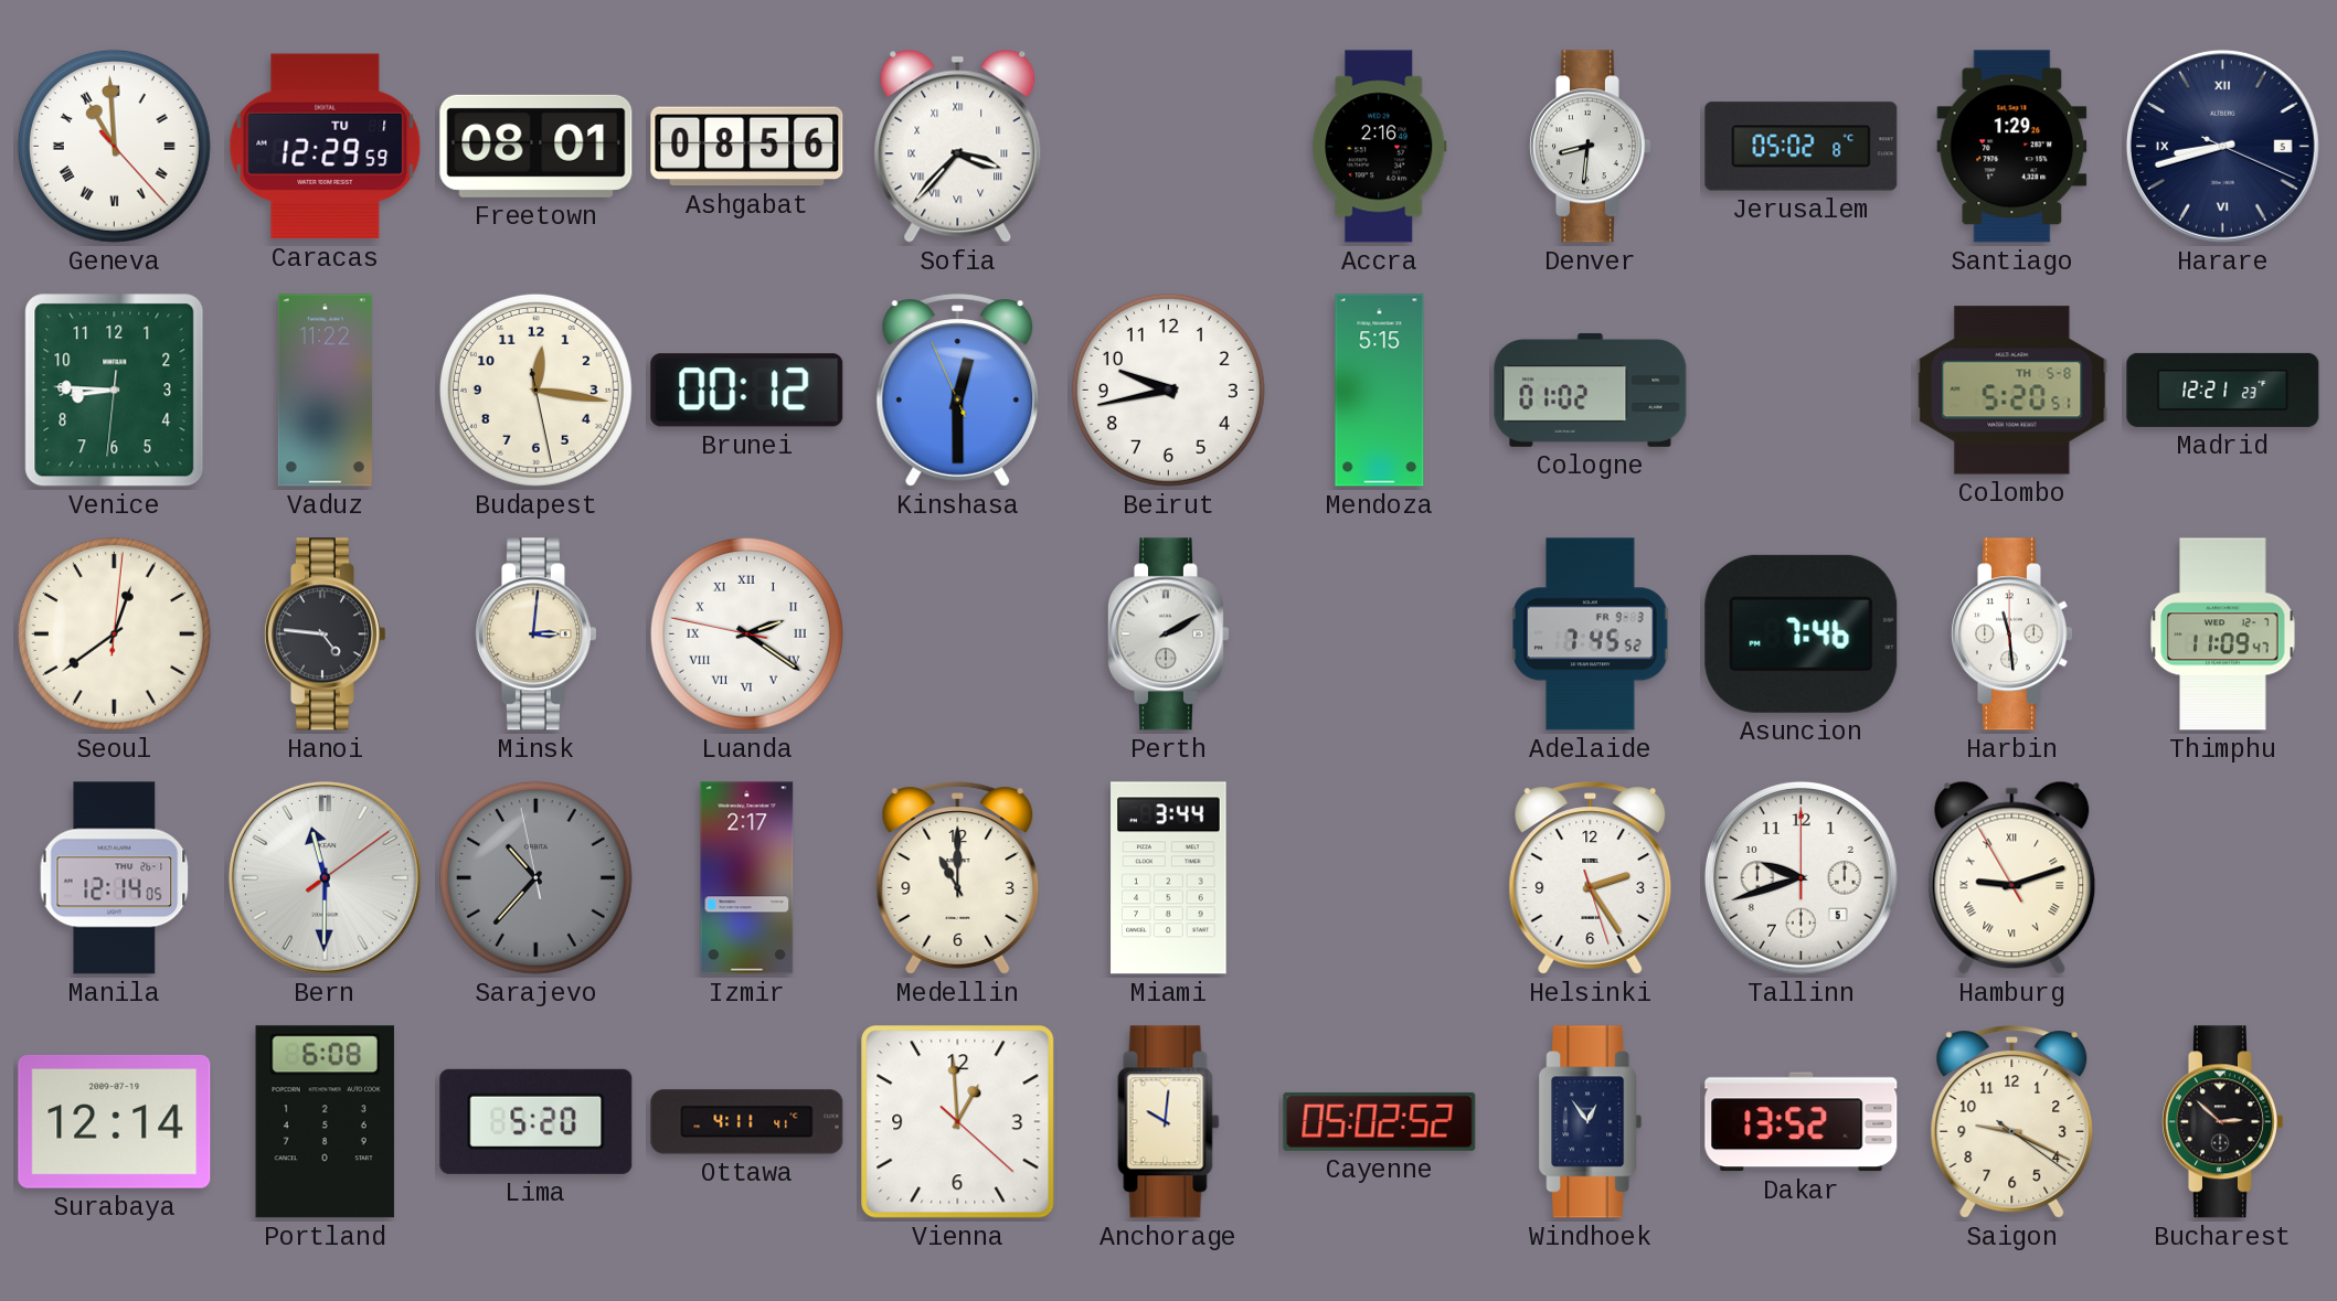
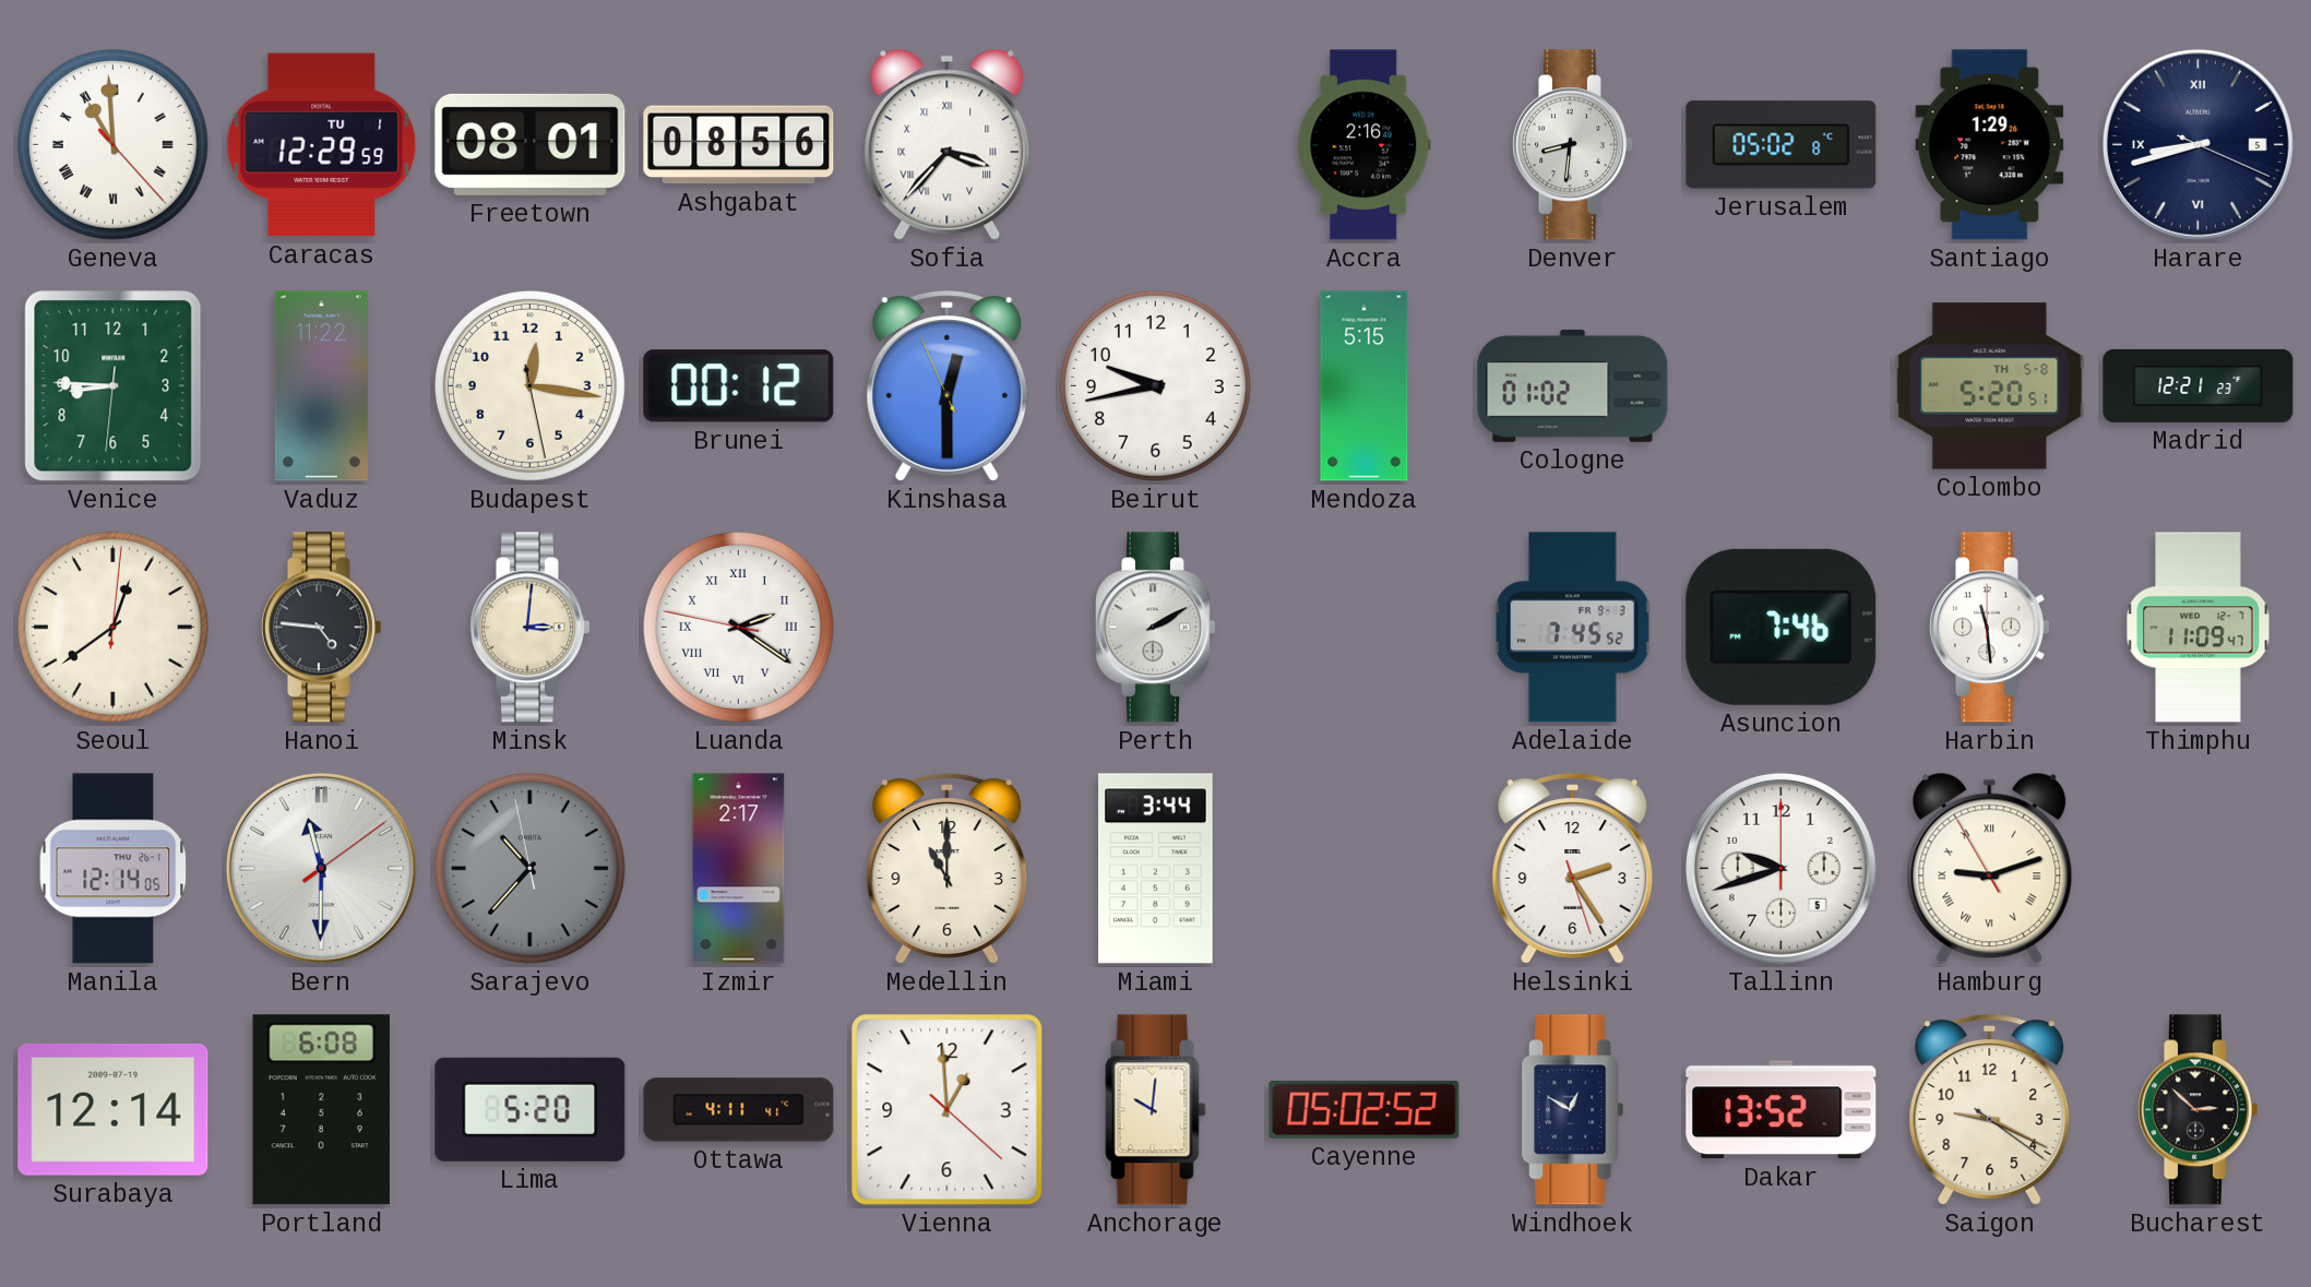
Windhoek: 12:54 -> 12:50
